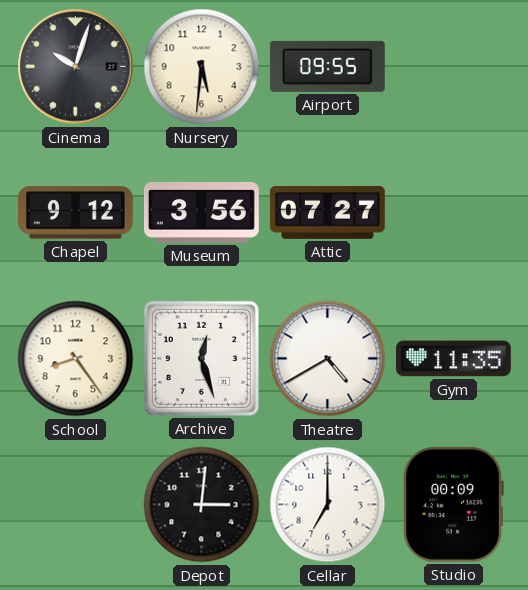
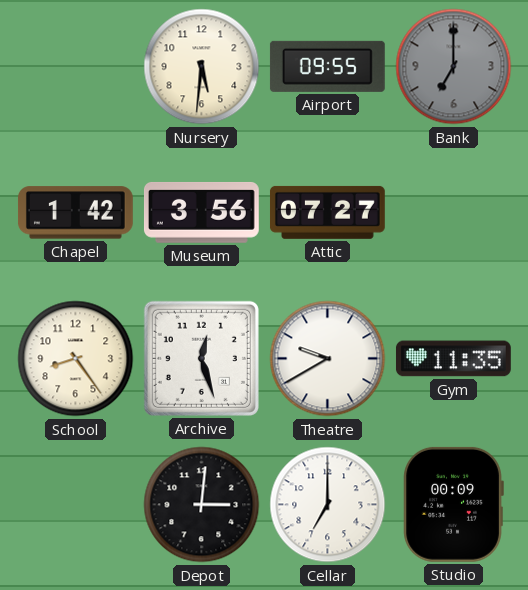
Cinema: 10:03 -> none
Bank: none -> 7:00
Chapel: 9:12 -> 1:42
Theatre: 4:40 -> 9:40
